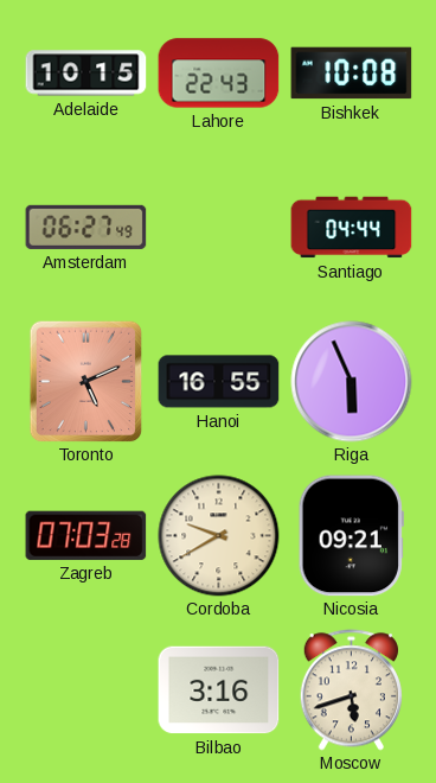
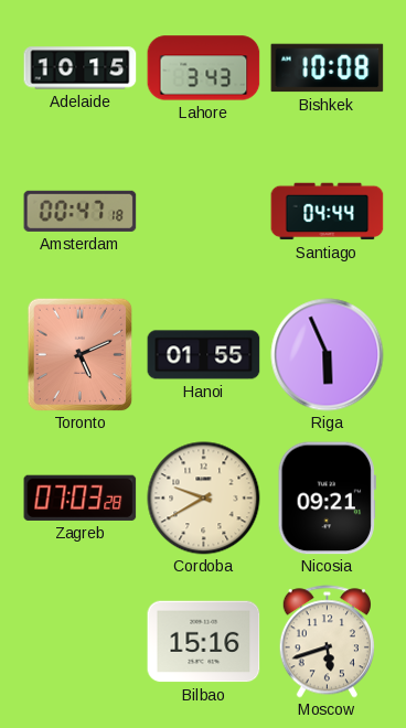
Lahore: 22:43 -> 3:43
Amsterdam: 06:27 -> 00:47
Hanoi: 16:55 -> 01:55
Bilbao: 3:16 -> 15:16
